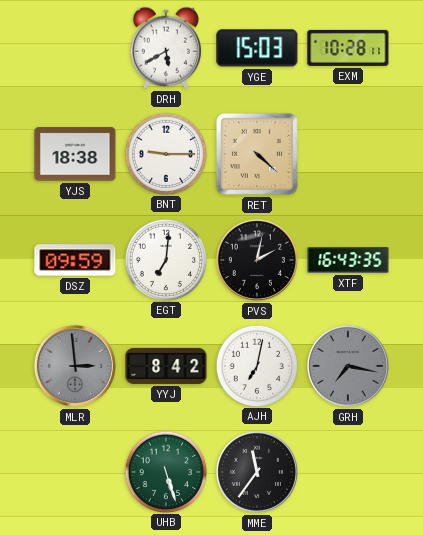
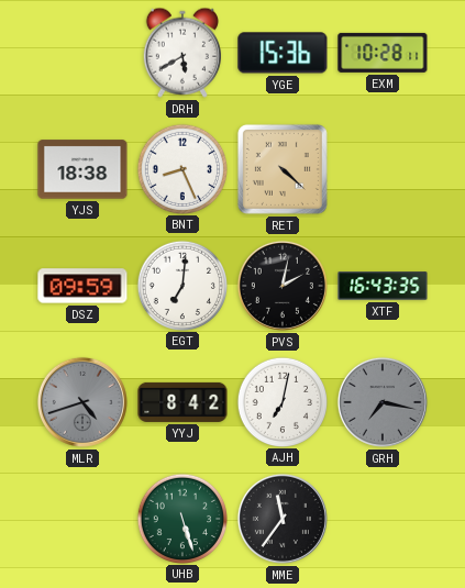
YGE: 15:03 -> 15:36
BNT: 9:15 -> 8:26
MLR: 2:59 -> 4:42
